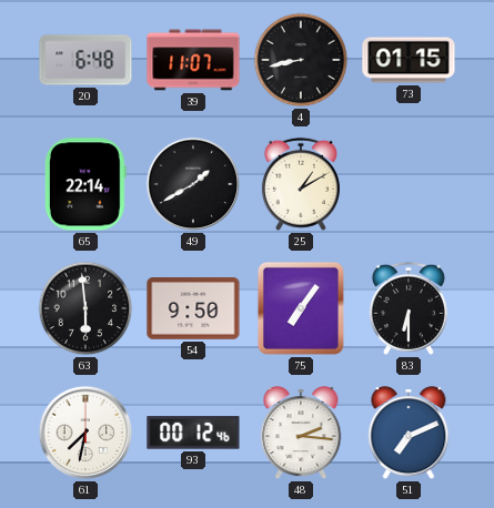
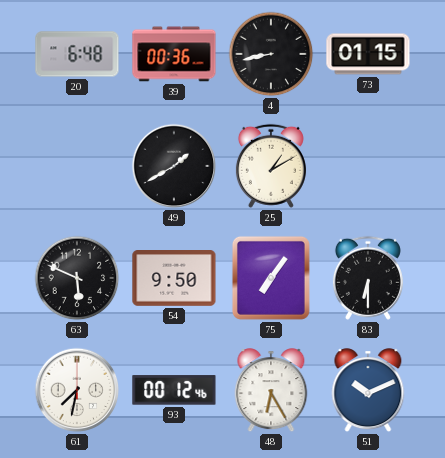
39: 11:07 -> 00:36
65: 22:14 -> none
63: 5:59 -> 5:49
48: 2:16 -> 6:25
51: 7:11 -> 10:11
